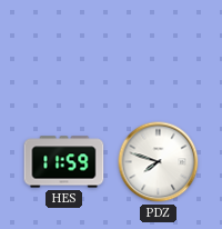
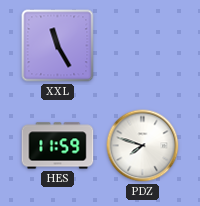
XXL: none -> 11:25
